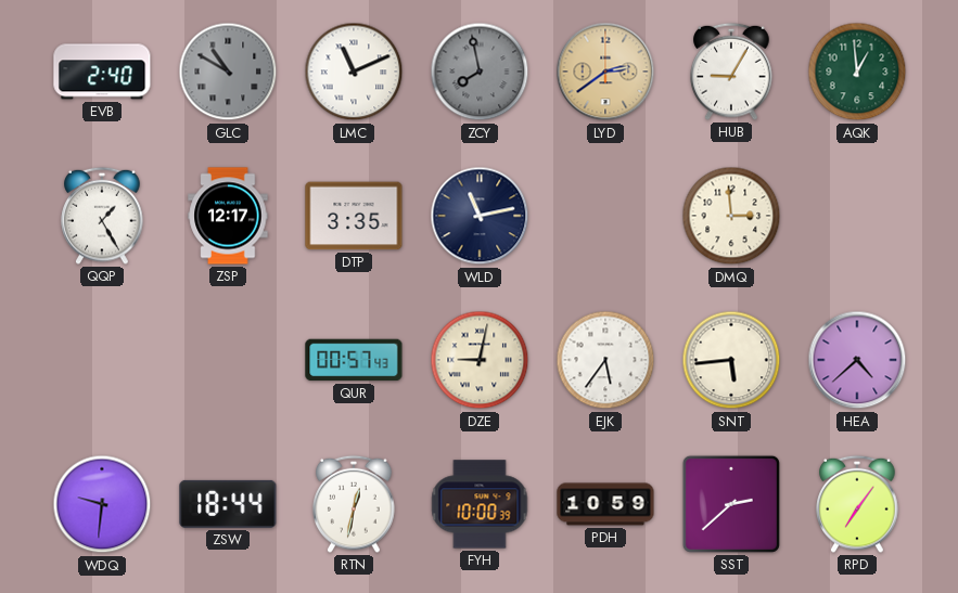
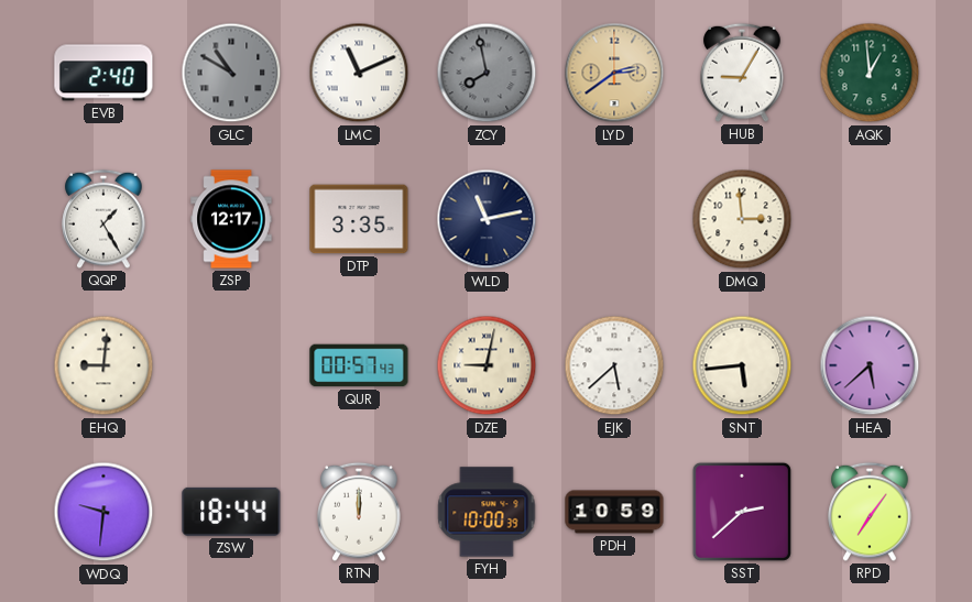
EHQ: none -> 9:01
EJK: 5:36 -> 5:38
HEA: 4:38 -> 5:38
RTN: 12:32 -> 12:00
